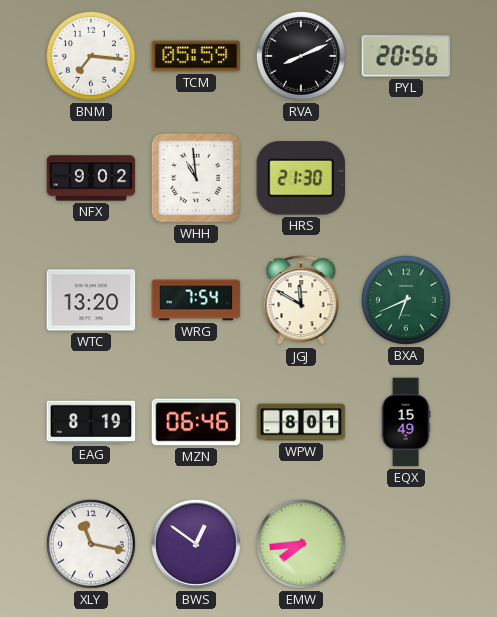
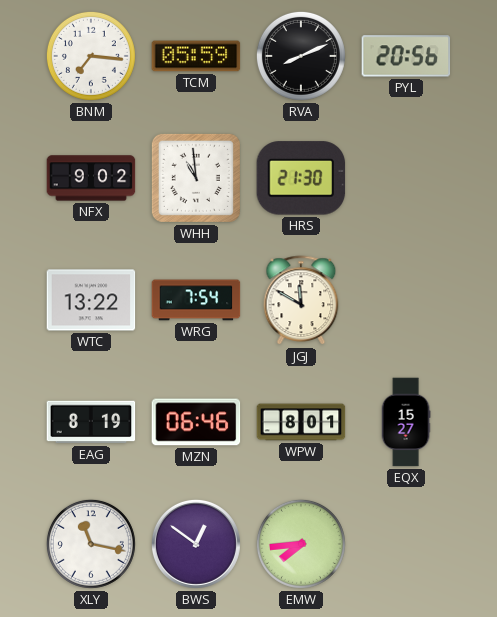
WTC: 13:20 -> 13:22
BXA: 6:41 -> none
EQX: 15:49 -> 15:27
